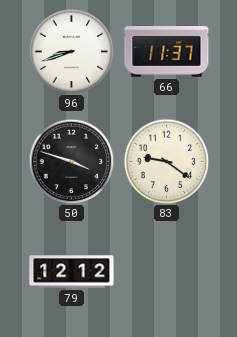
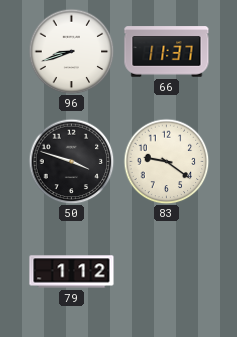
79: 12:12 -> 1:12
